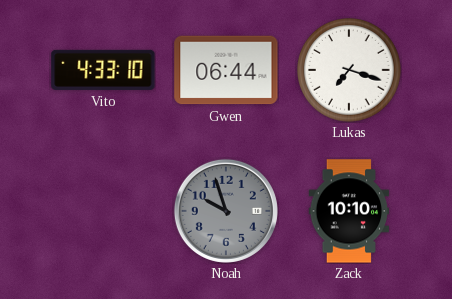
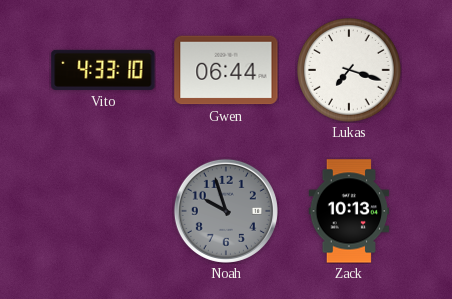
Zack: 10:10 -> 10:13
